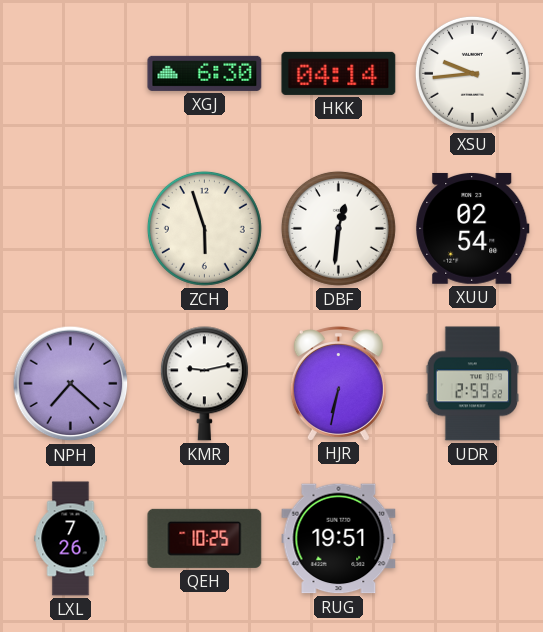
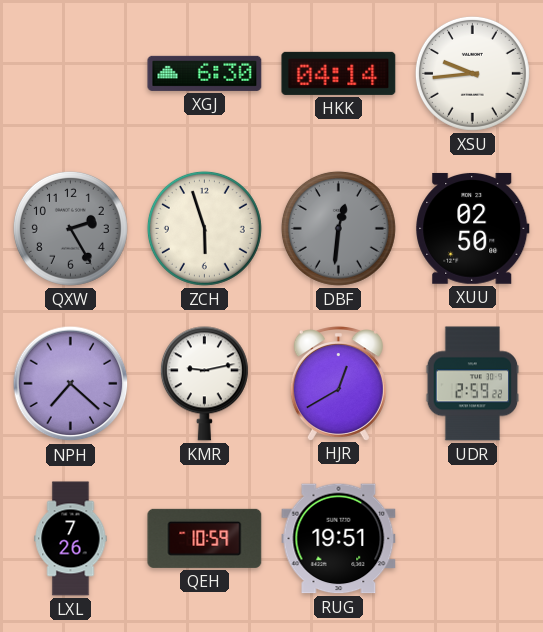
QXW: none -> 2:25
DBF dial: white -> grey
XUU: 02:54 -> 02:50
HJR: 6:32 -> 12:40
QEH: 10:25 -> 10:59
